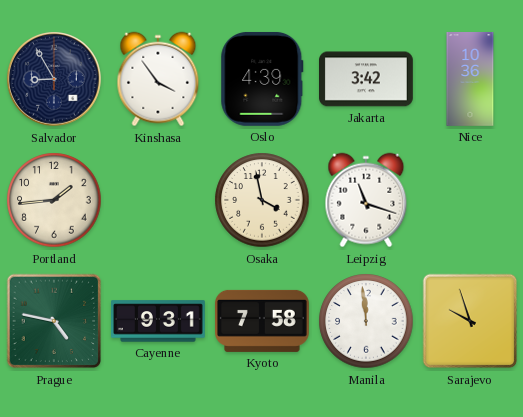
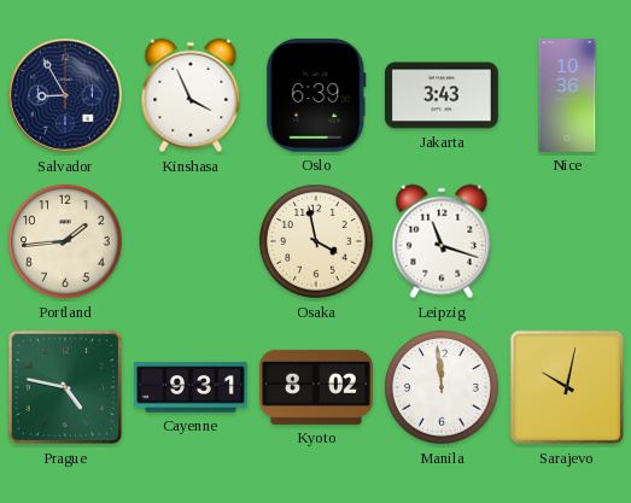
Kinshasa: 3:54 -> 3:56
Oslo: 4:39 -> 6:39
Jakarta: 3:42 -> 3:43
Kyoto: 7:58 -> 8:02
Sarajevo: 9:57 -> 10:02
